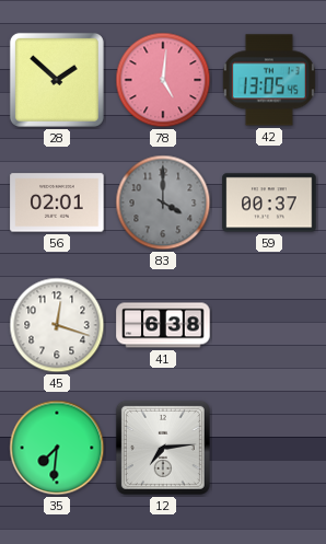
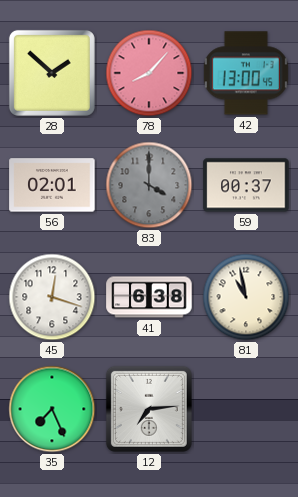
78: 5:01 -> 8:07
42: 13:05 -> 13:00
81: none -> 10:58
35: 7:31 -> 7:26
